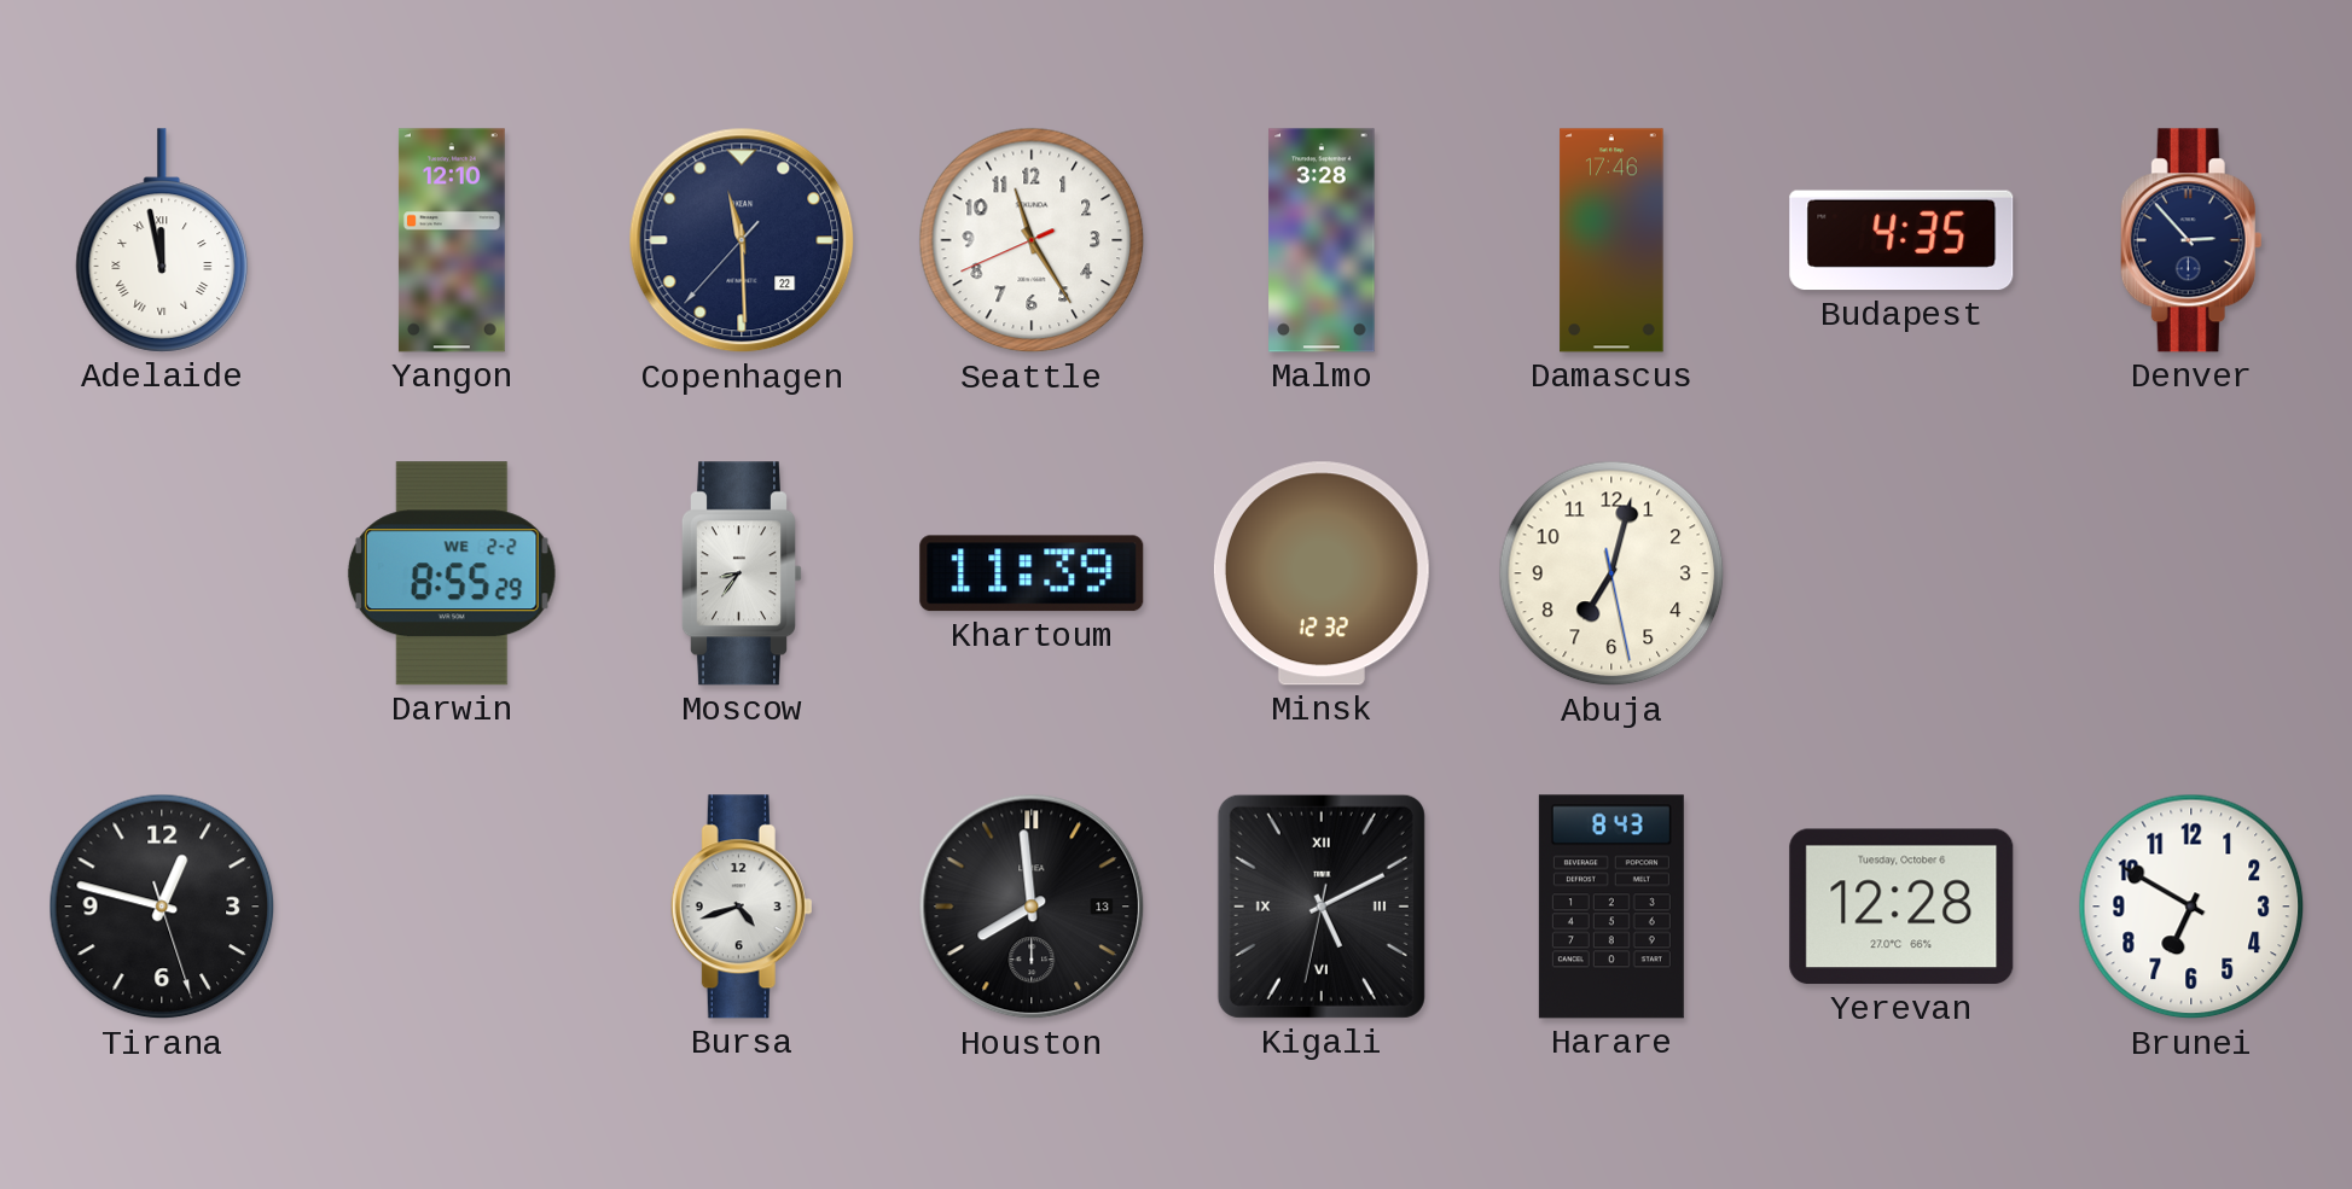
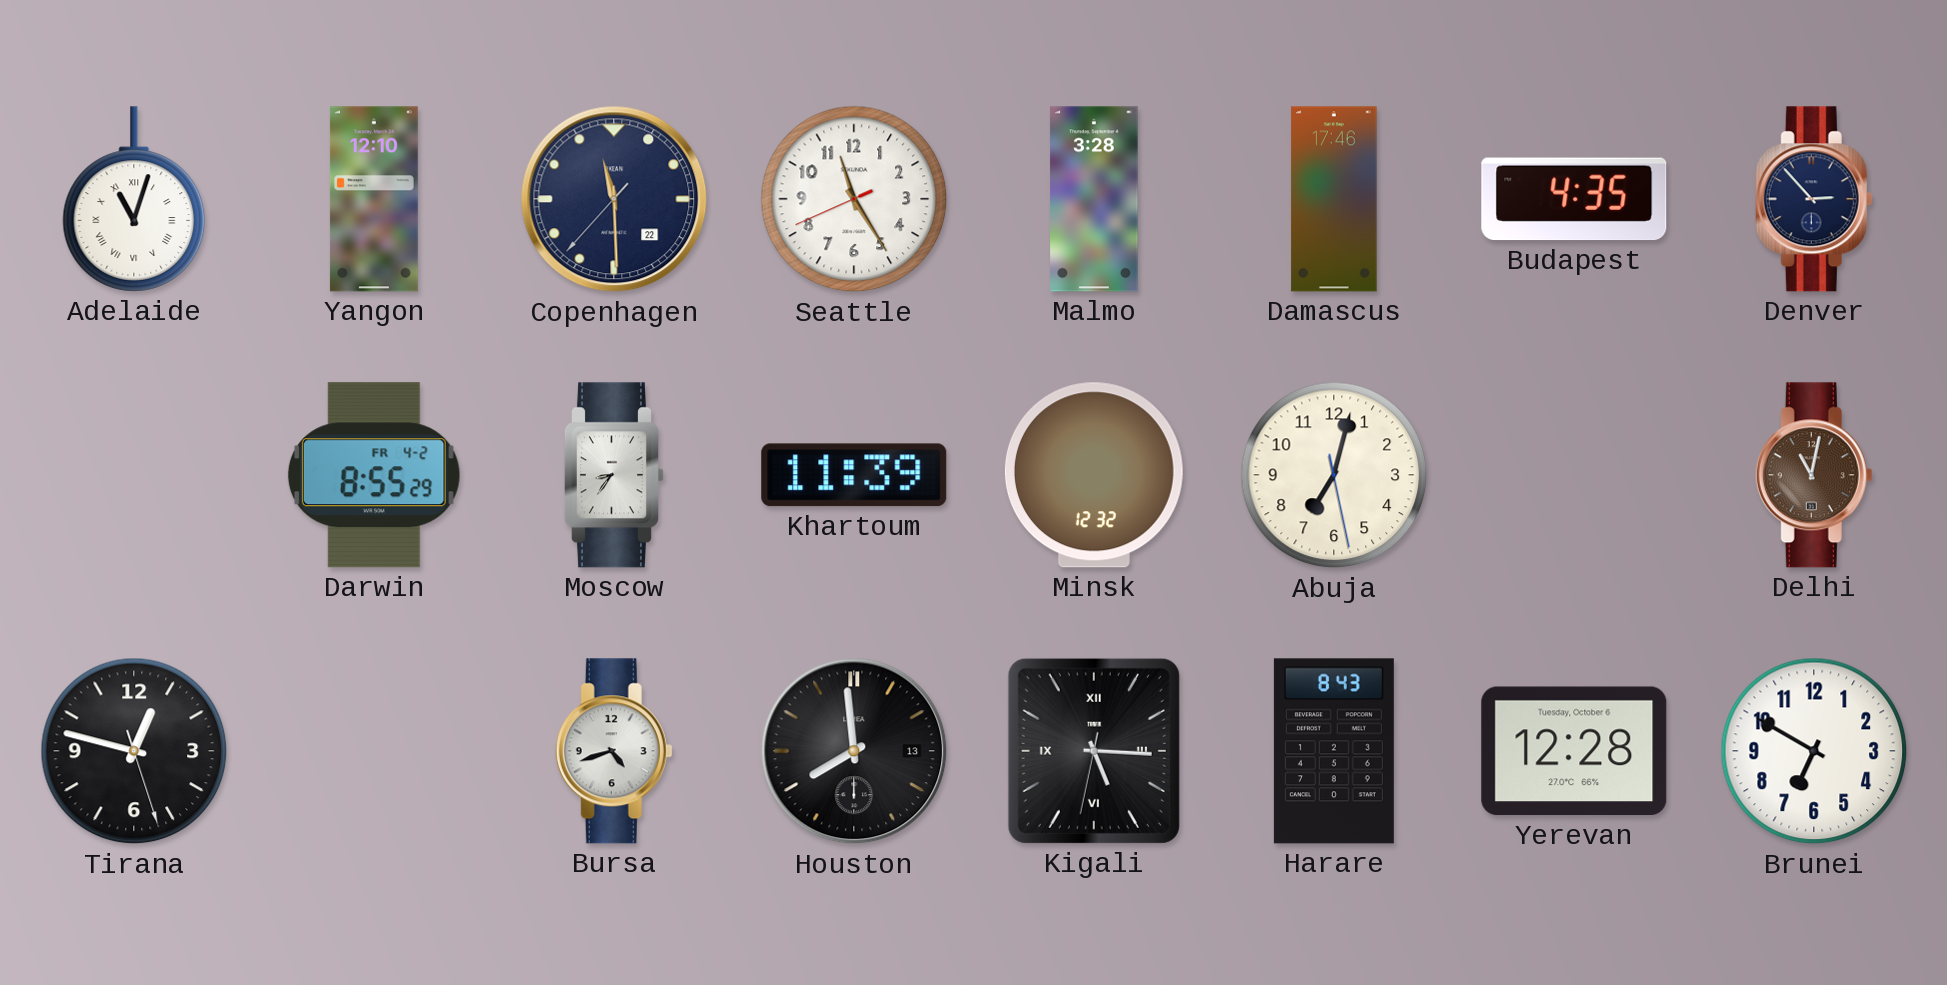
Adelaide: 11:58 -> 11:03
Darwin date: WE 2-2 -> FR 4-2
Delhi: none -> 11:02
Kigali: 5:10 -> 5:15
